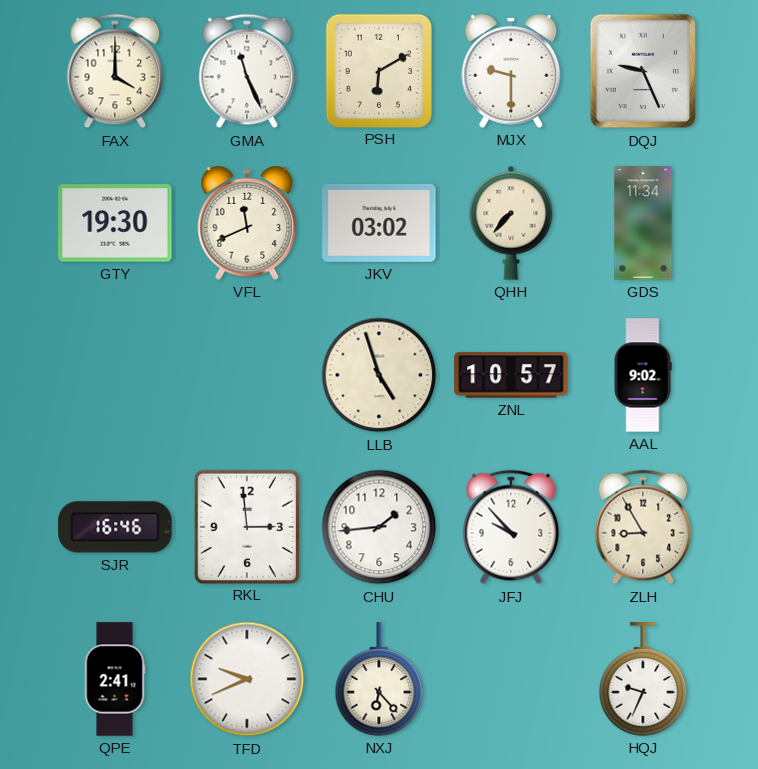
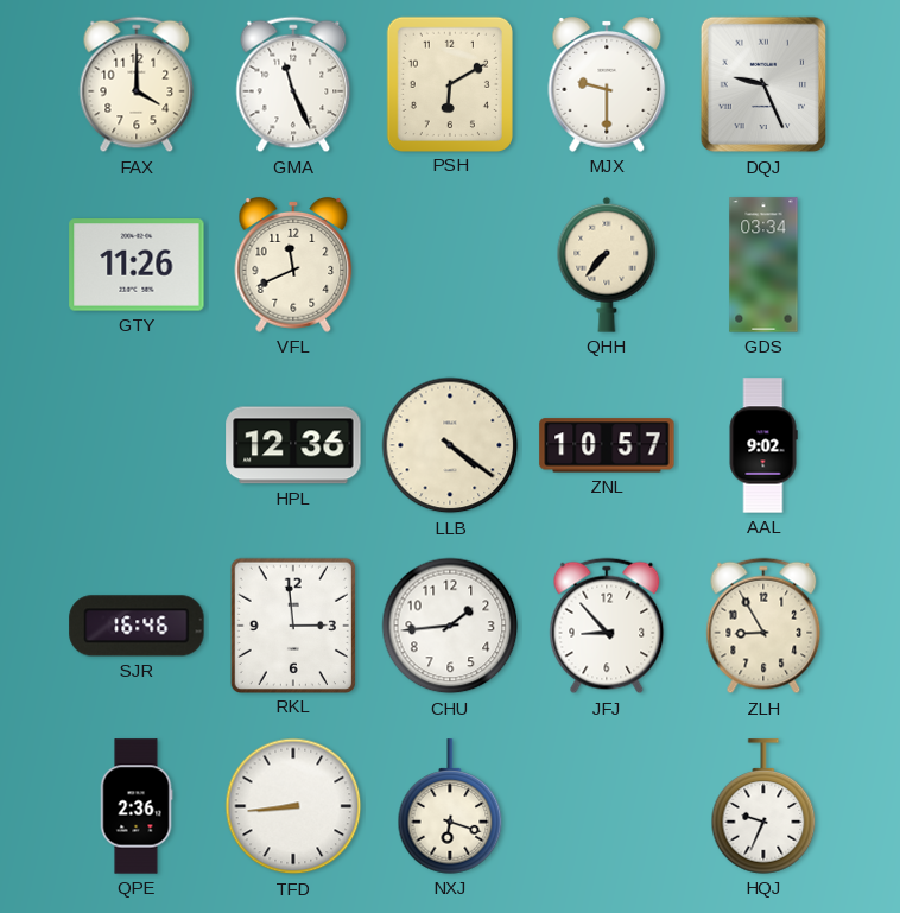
GTY: 19:30 -> 11:26
JKV: 03:02 -> none
GDS: 11:34 -> 03:34
HPL: none -> 12:36
LLB: 4:57 -> 4:21
JFJ: 9:53 -> 8:53
QPE: 2:41 -> 2:36
TFD: 9:41 -> 8:44
NXJ: 6:23 -> 6:18
